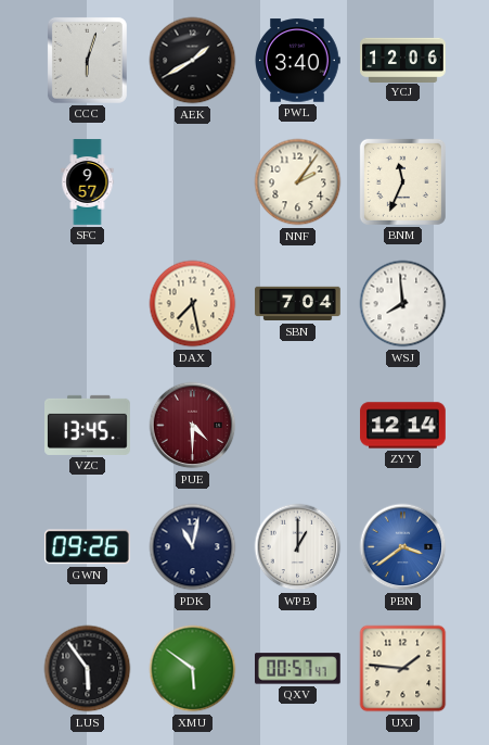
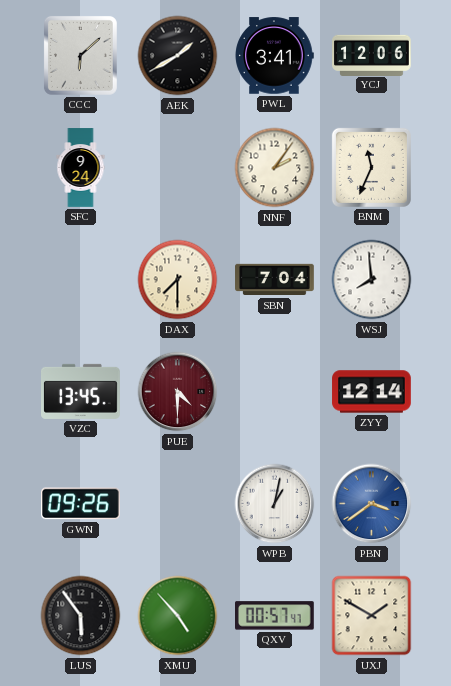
CCC: 6:03 -> 6:08
PWL: 3:40 -> 3:41
SFC: 9:57 -> 9:24
DAX: 7:28 -> 7:30
PDK: 11:02 -> none
WPB: 1:00 -> 1:02
XMU: 5:51 -> 4:53
UXJ: 1:46 -> 1:50
